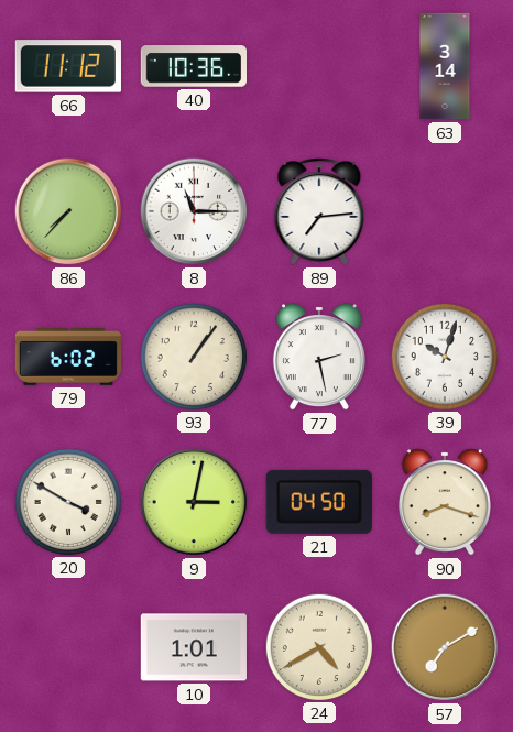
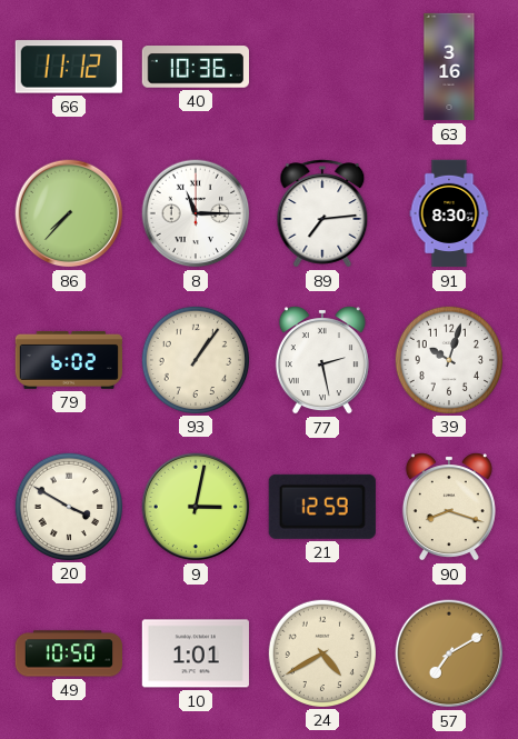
63: 3:14 -> 3:16
91: none -> 8:30
21: 04:50 -> 12:59
49: none -> 10:50
